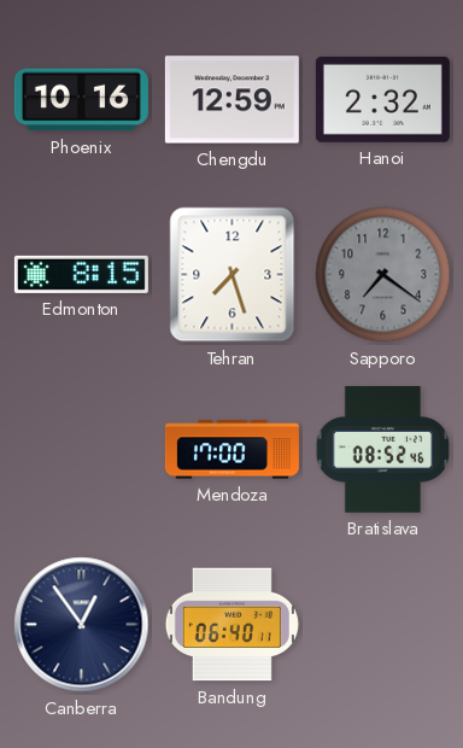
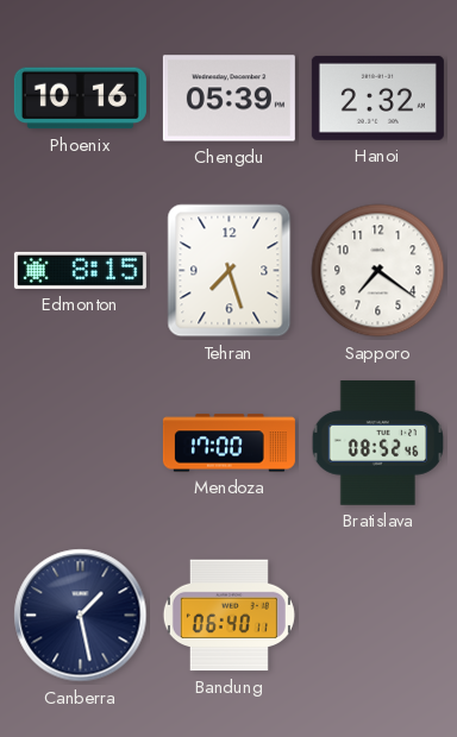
Chengdu: 12:59 -> 05:39
Sapporo dial: grey -> white
Canberra: 12:54 -> 1:28
